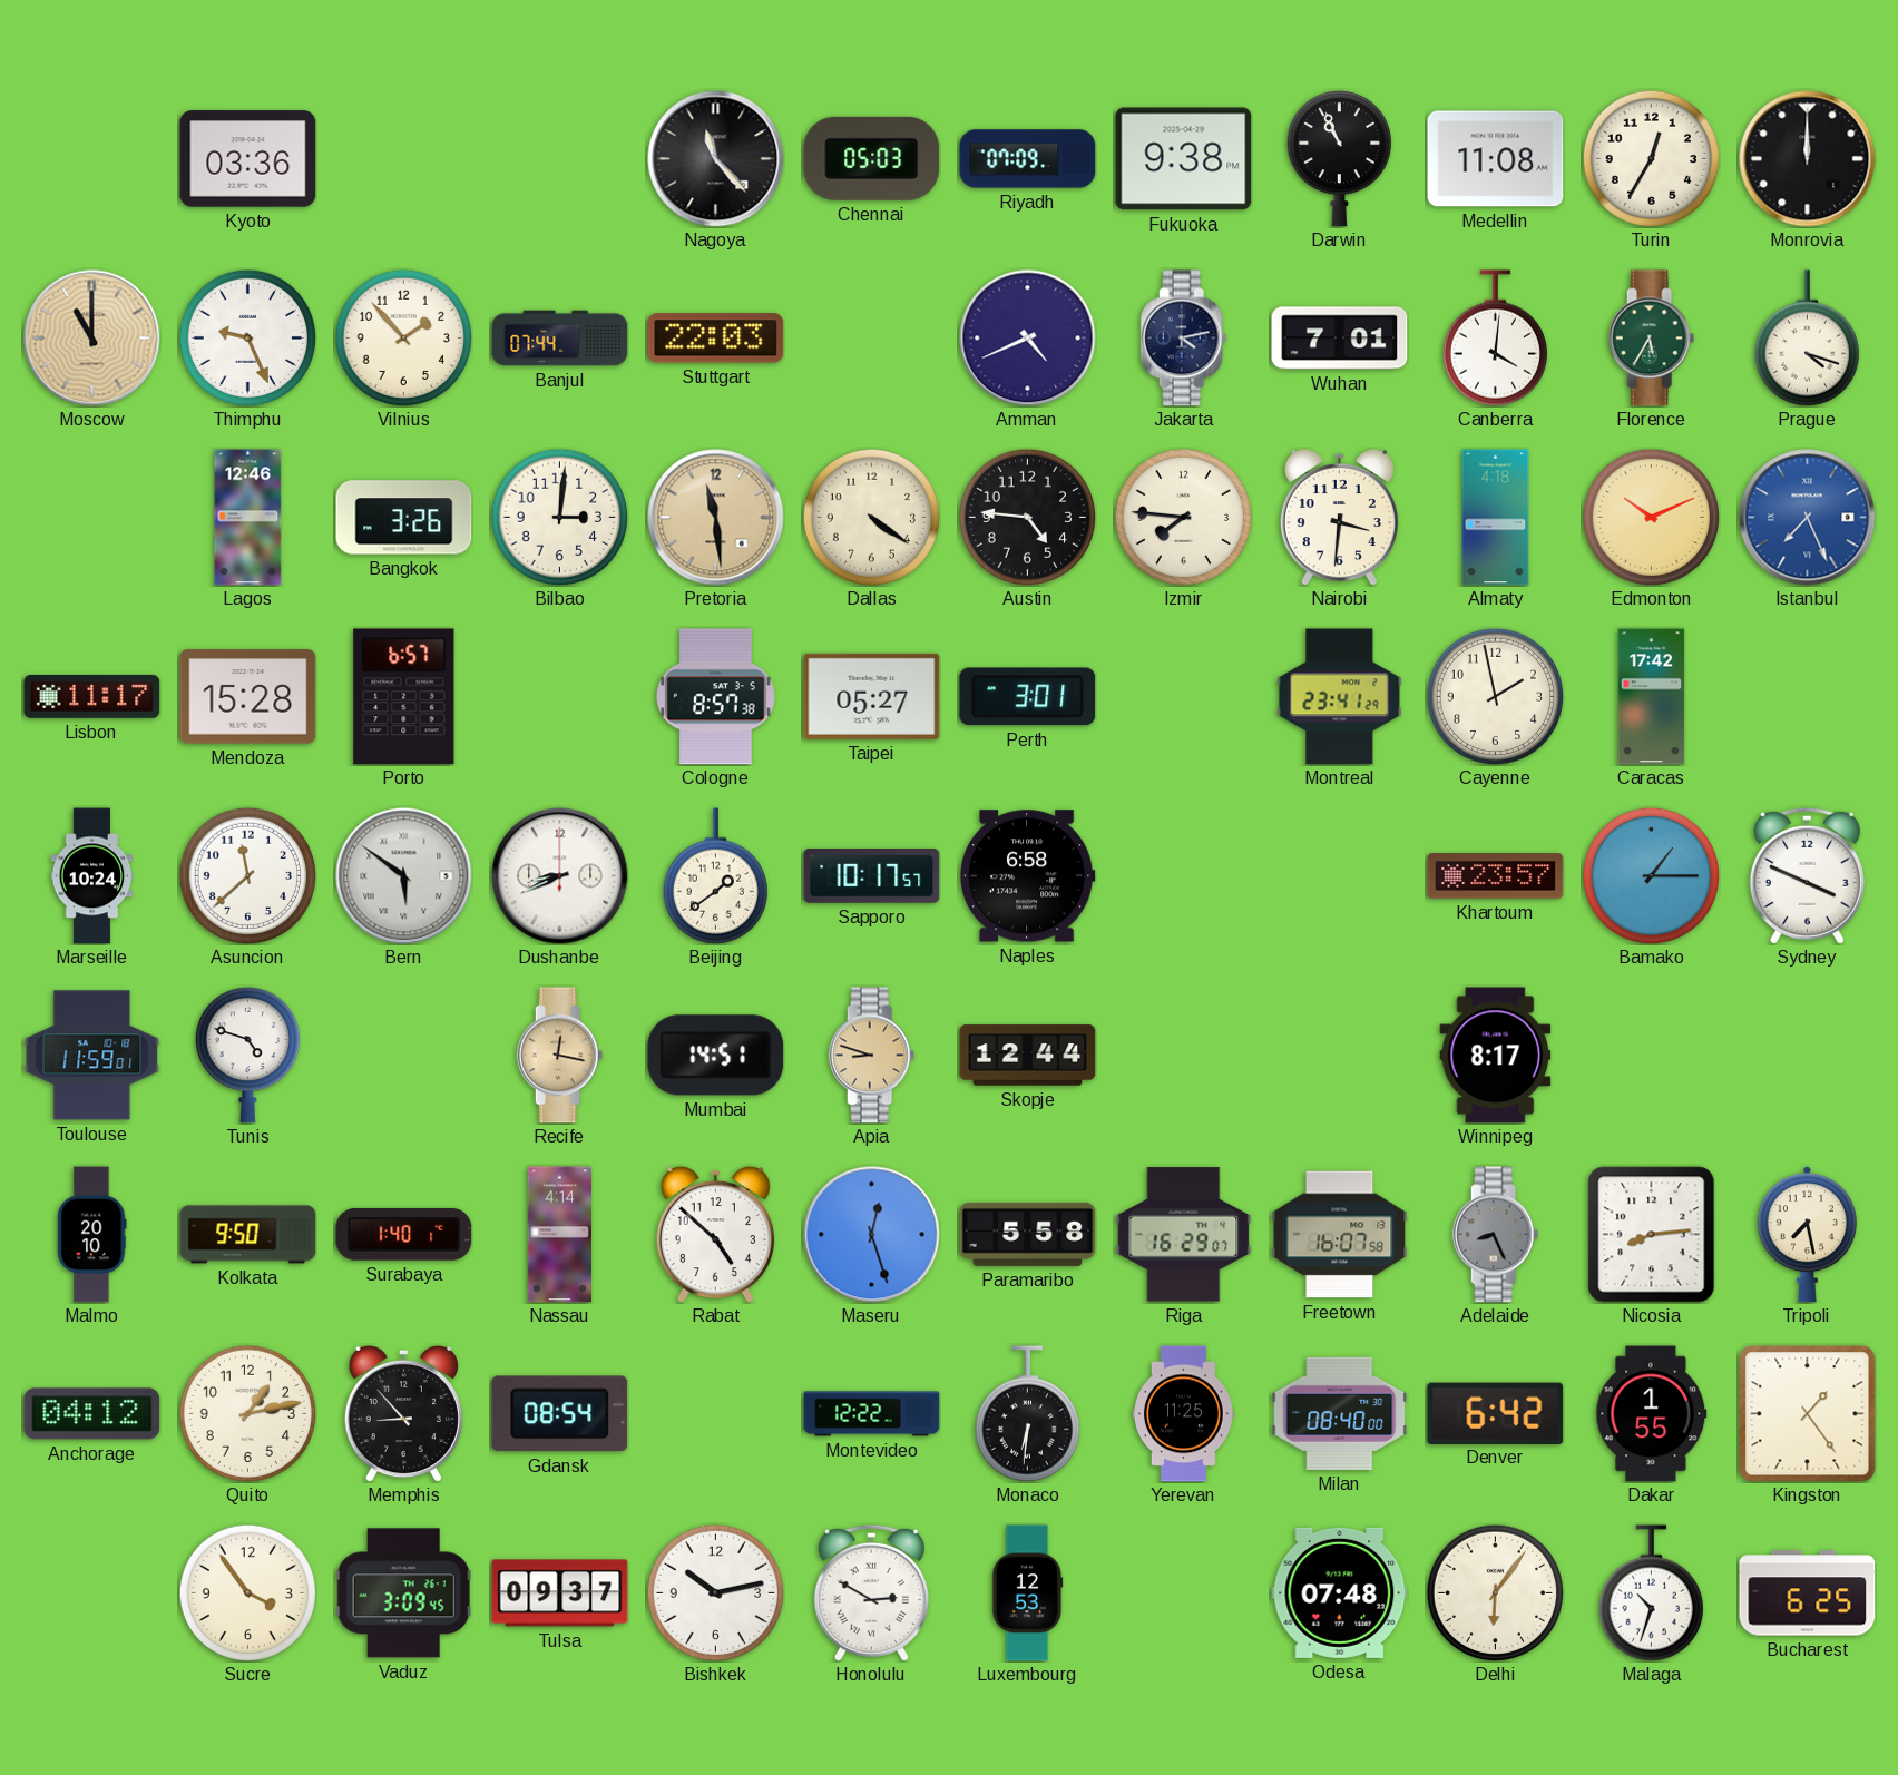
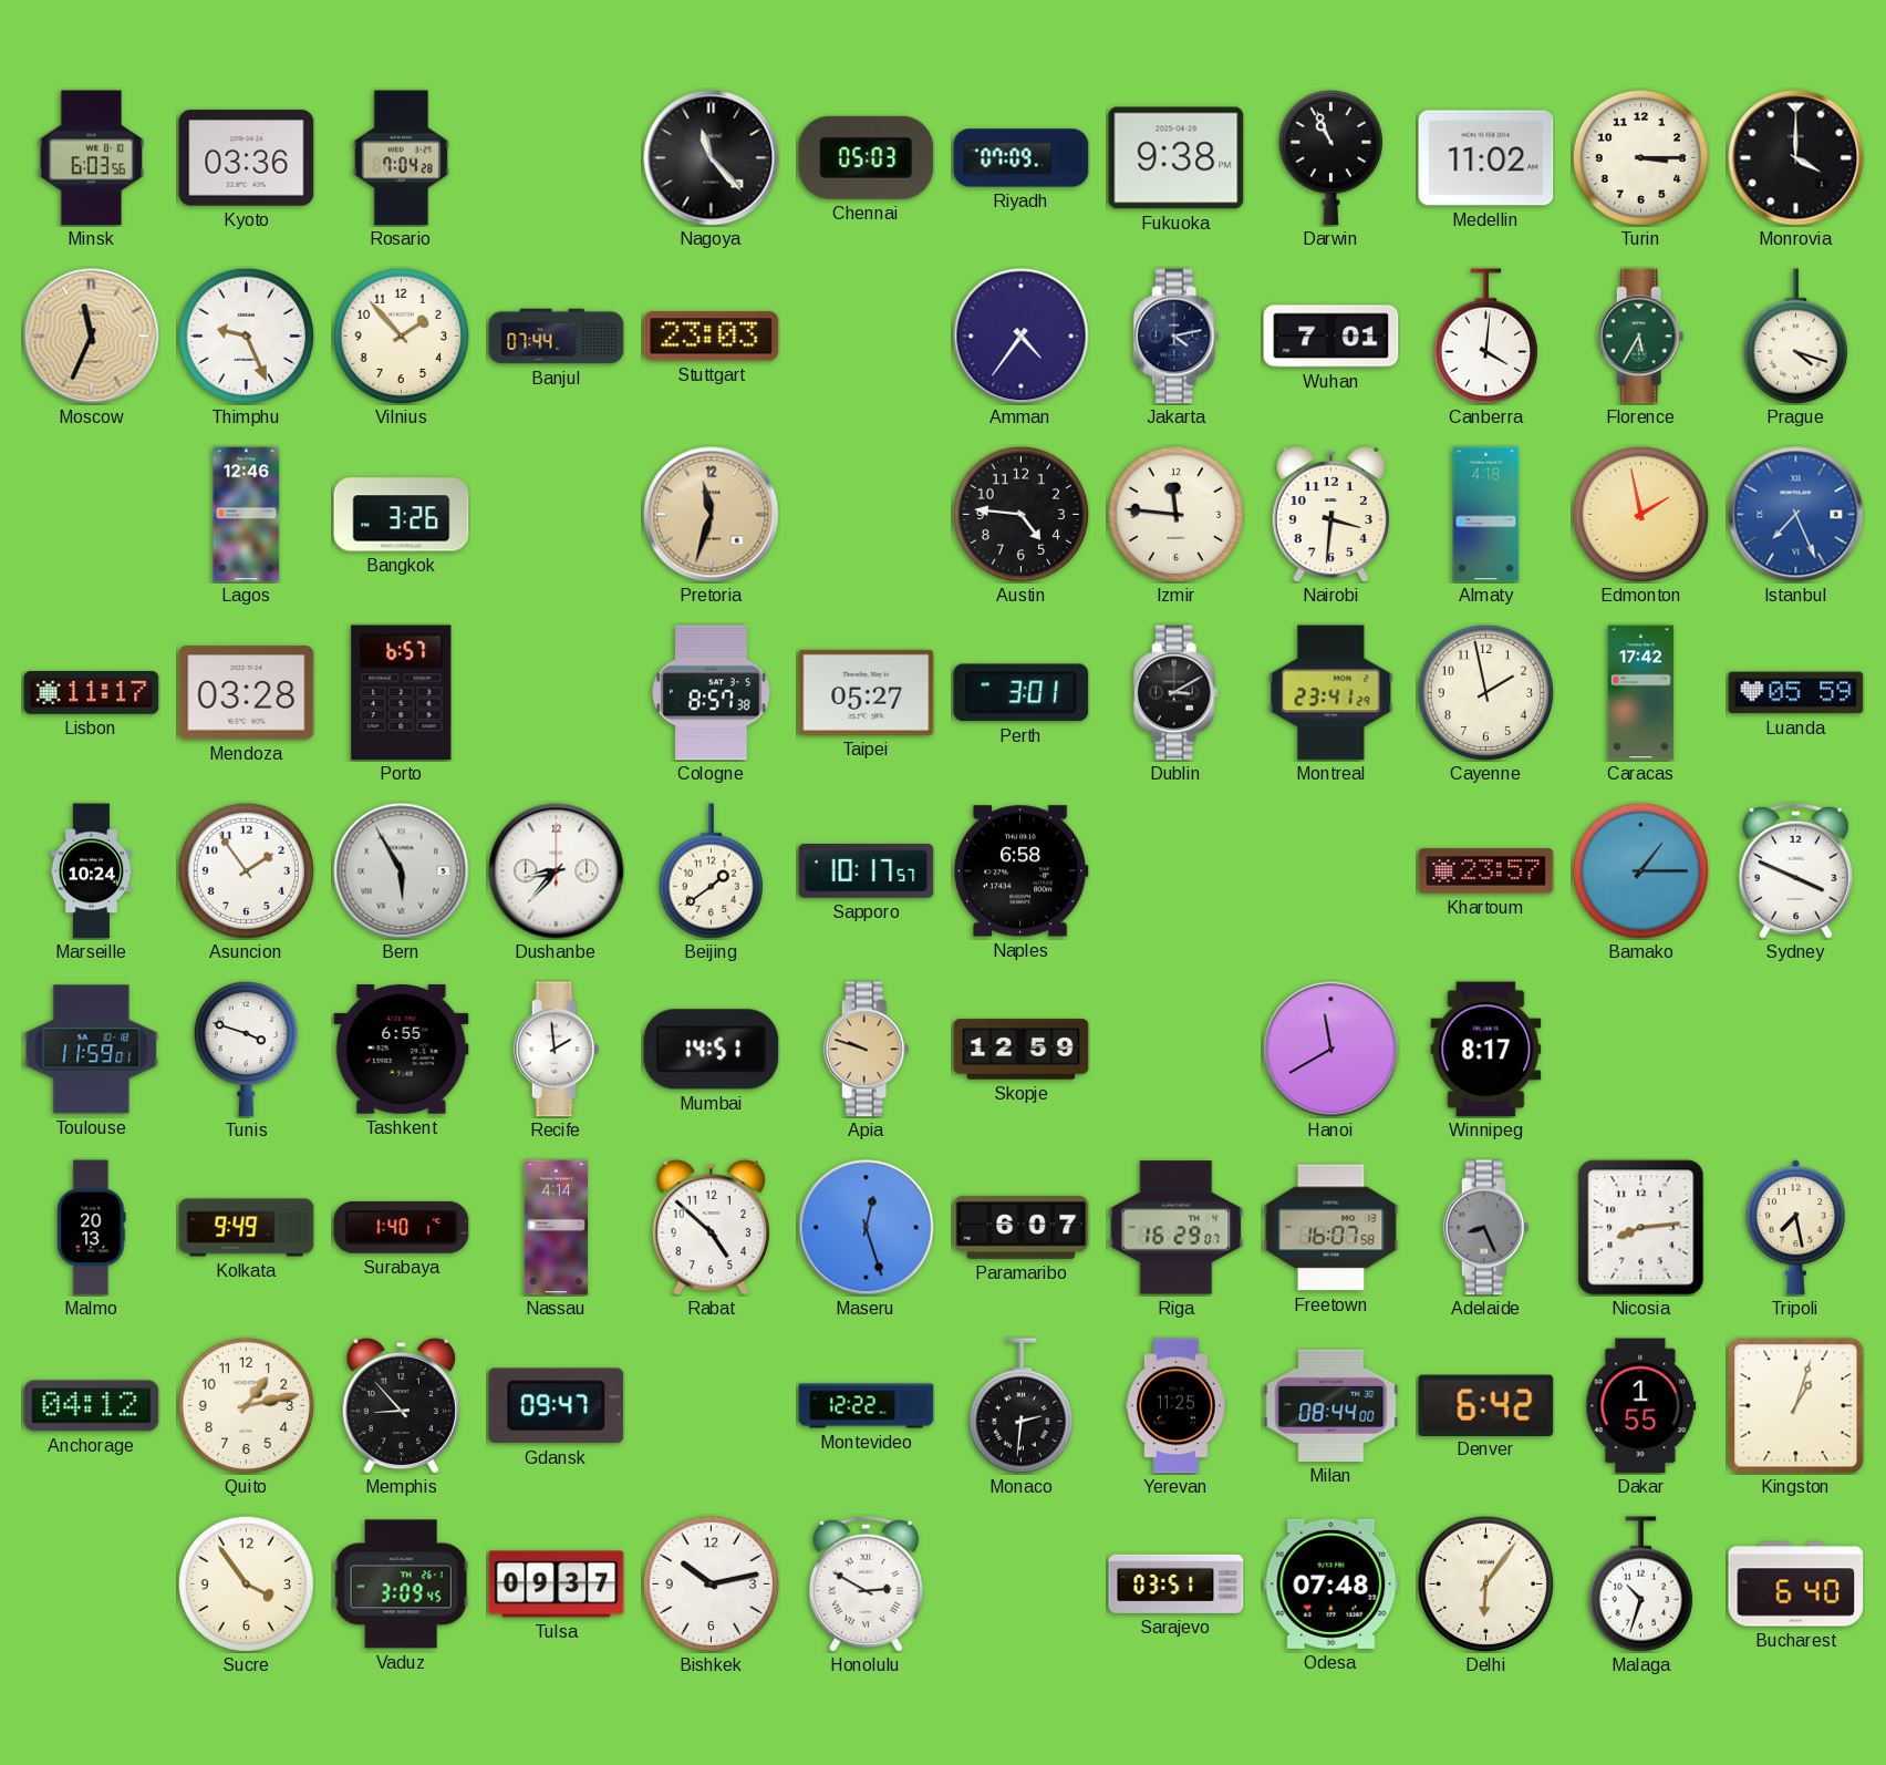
Minsk: none -> 6:03
Rosario: none -> 7:04
Medellin: 11:08 -> 11:02
Turin: 12:35 -> 3:15
Monrovia: 12:00 -> 4:00
Moscow: 11:00 -> 11:34
Stuttgart: 22:03 -> 23:03
Amman: 4:41 -> 4:36
Bilbao: 3:01 -> none
Pretoria: 11:29 -> 11:33
Dallas: 4:21 -> none
Izmir: 7:46 -> 11:46
Edmonton: 10:11 -> 1:58
Mendoza: 15:28 -> 03:28
Dublin: none -> 3:10
Luanda: none -> 05:59
Asuncion: 11:38 -> 1:54
Bern: 5:51 -> 5:55
Dushanbe: 8:41 -> 8:37
Tunis: 4:48 -> 3:48
Tashkent: none -> 6:55
Recife: 12:17 -> 1:59
Recife dial: champagne -> white
Apia: 8:48 -> 9:48
Skopje: 12:44 -> 12:59
Hanoi: none -> 11:40
Malmo: 20:10 -> 20:13
Kolkata: 9:50 -> 9:49
Paramaribo: 5:58 -> 6:07
Gdansk: 08:54 -> 09:47
Monaco: 6:31 -> 2:31
Milan: 08:40 -> 08:44
Kingston: 1:24 -> 1:03
Luxembourg: 12:53 -> none
Sarajevo: none -> 03:51
Bucharest: 6:25 -> 6:40
